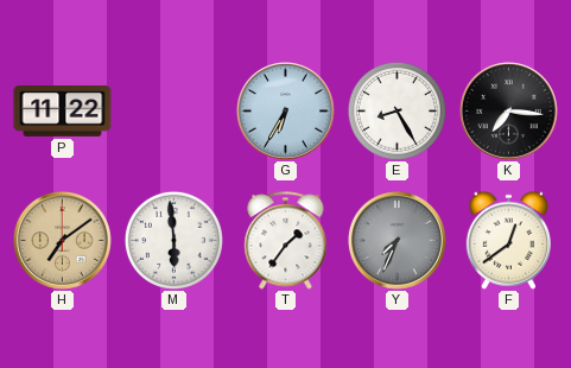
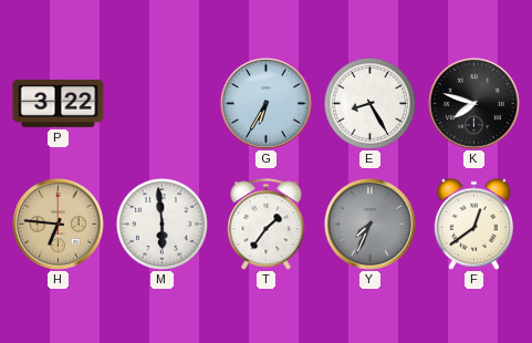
P: 11:22 -> 3:22
K: 7:16 -> 7:48
H: 7:09 -> 6:46
